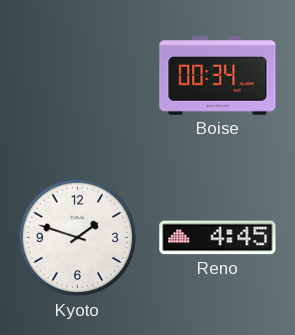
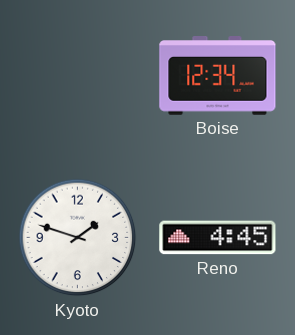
Boise: 00:34 -> 12:34
